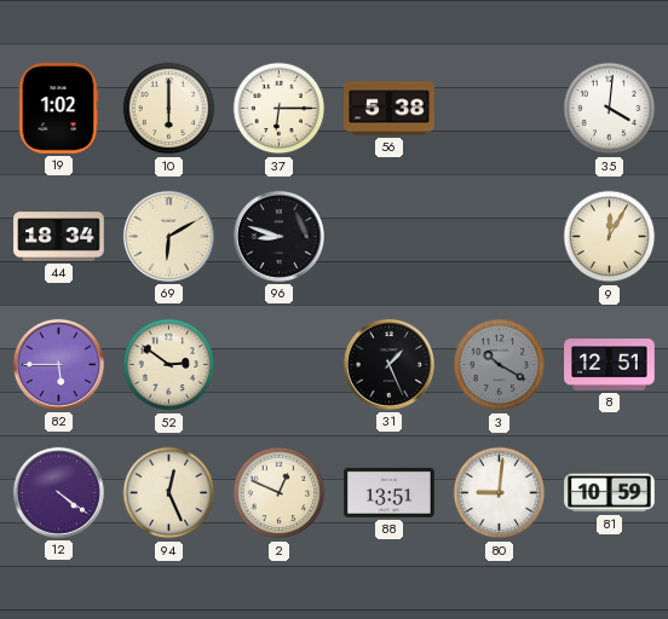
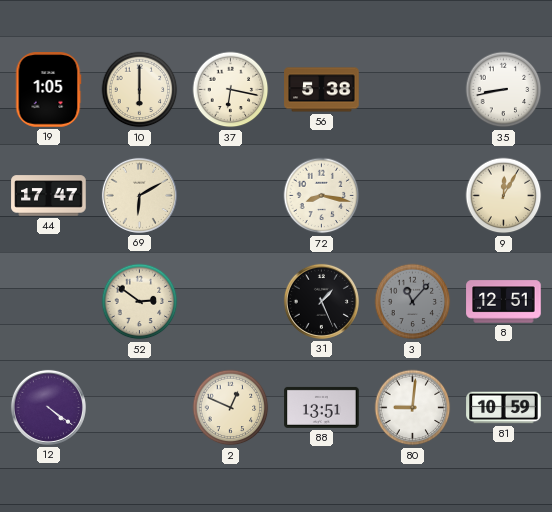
19: 1:02 -> 1:05
37: 6:15 -> 6:17
35: 4:01 -> 8:43
44: 18:34 -> 17:47
96: 8:48 -> none
72: none -> 8:17
82: 5:45 -> none
3: 10:20 -> 11:07
94: 12:26 -> none
